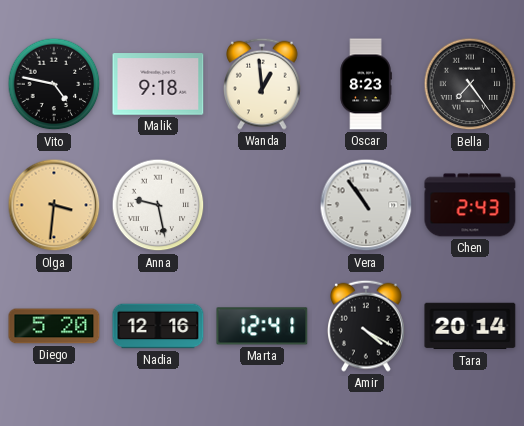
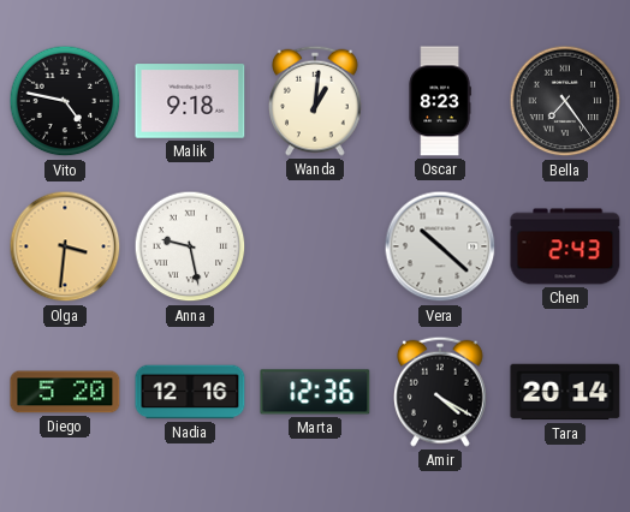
Wanda: 12:59 -> 1:01
Vera: 10:54 -> 10:22
Marta: 12:41 -> 12:36
